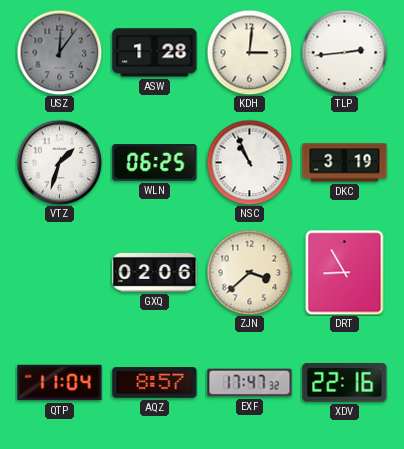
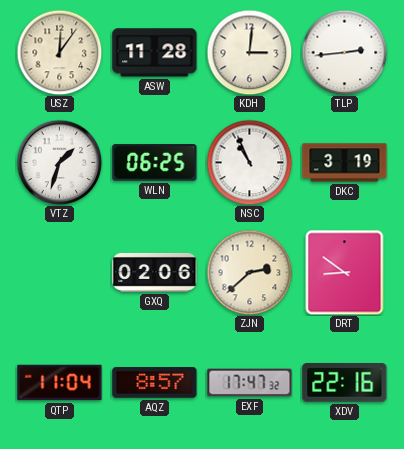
USZ dial: grey -> cream
ASW: 1:28 -> 11:28
ZJN: 3:38 -> 2:38
DRT: 8:55 -> 8:51
